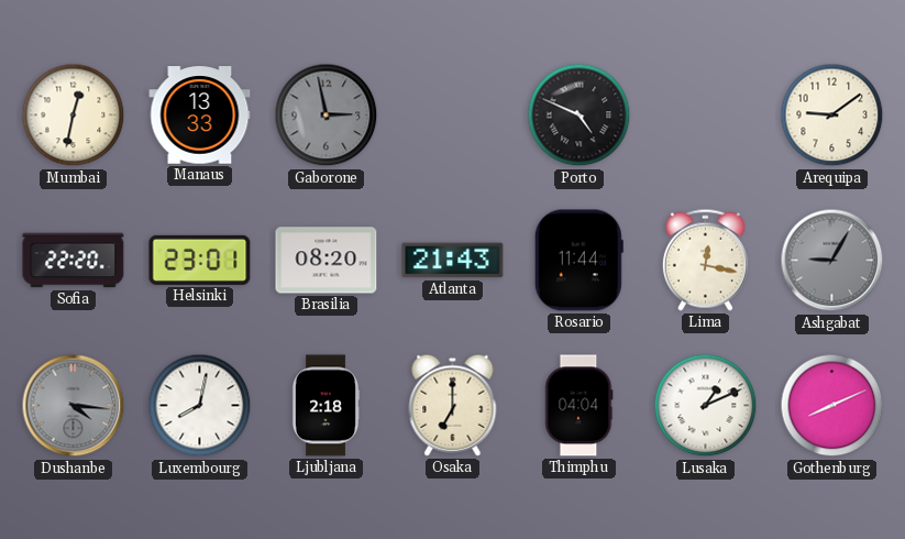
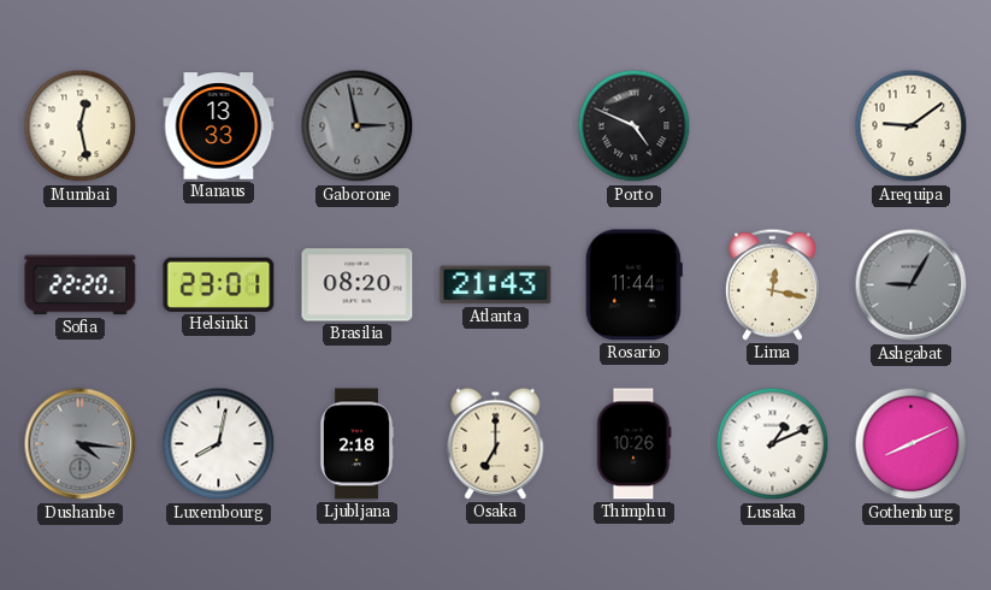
Mumbai: 12:32 -> 12:28
Thimphu: 04:04 -> 10:26
